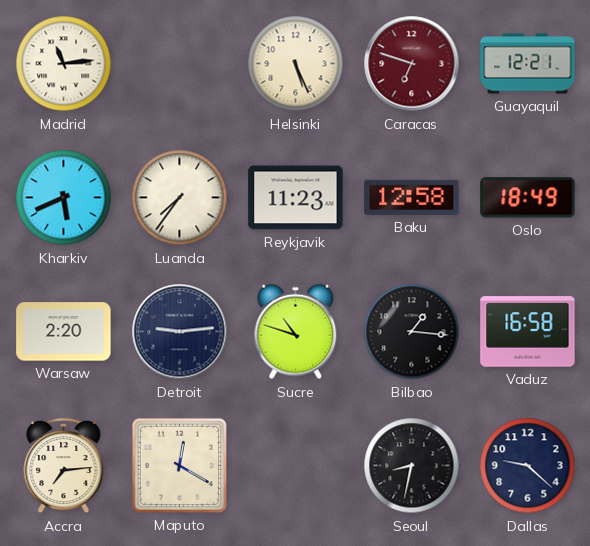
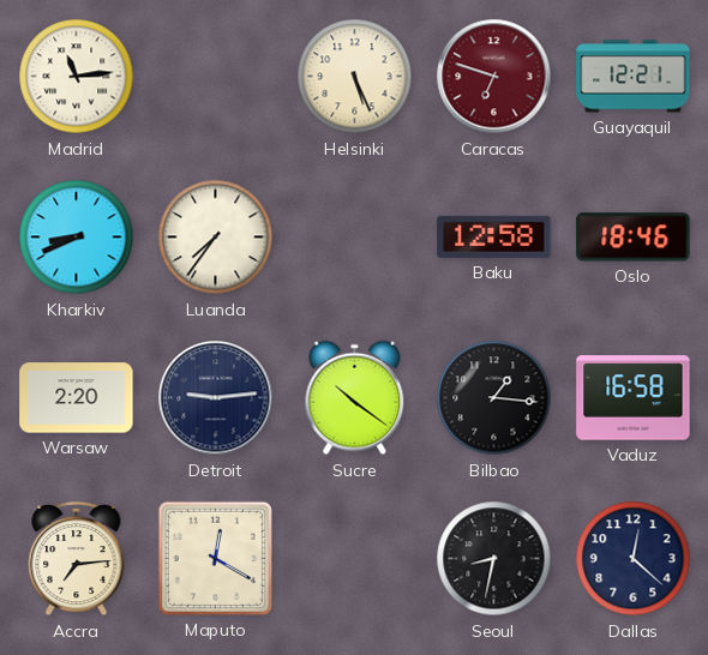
Kharkiv: 5:41 -> 8:41
Reykjavik: 11:23 -> none
Oslo: 18:49 -> 18:46
Sucre: 10:48 -> 10:21
Dallas: 9:22 -> 12:22
